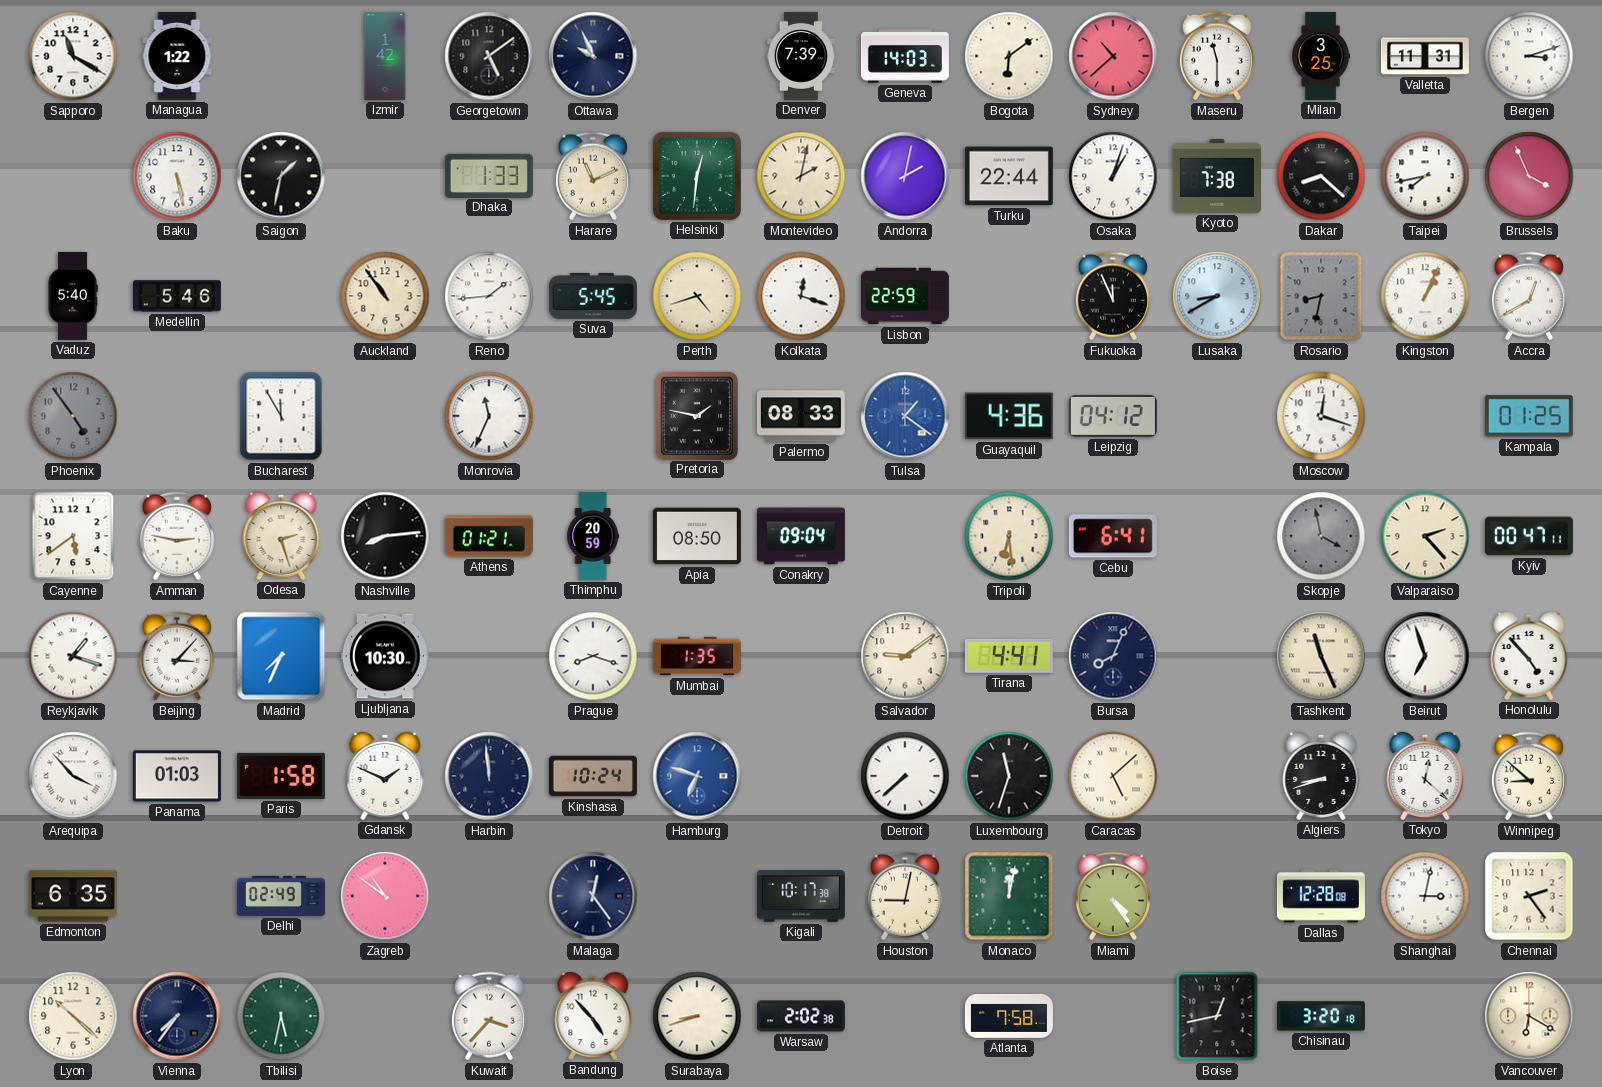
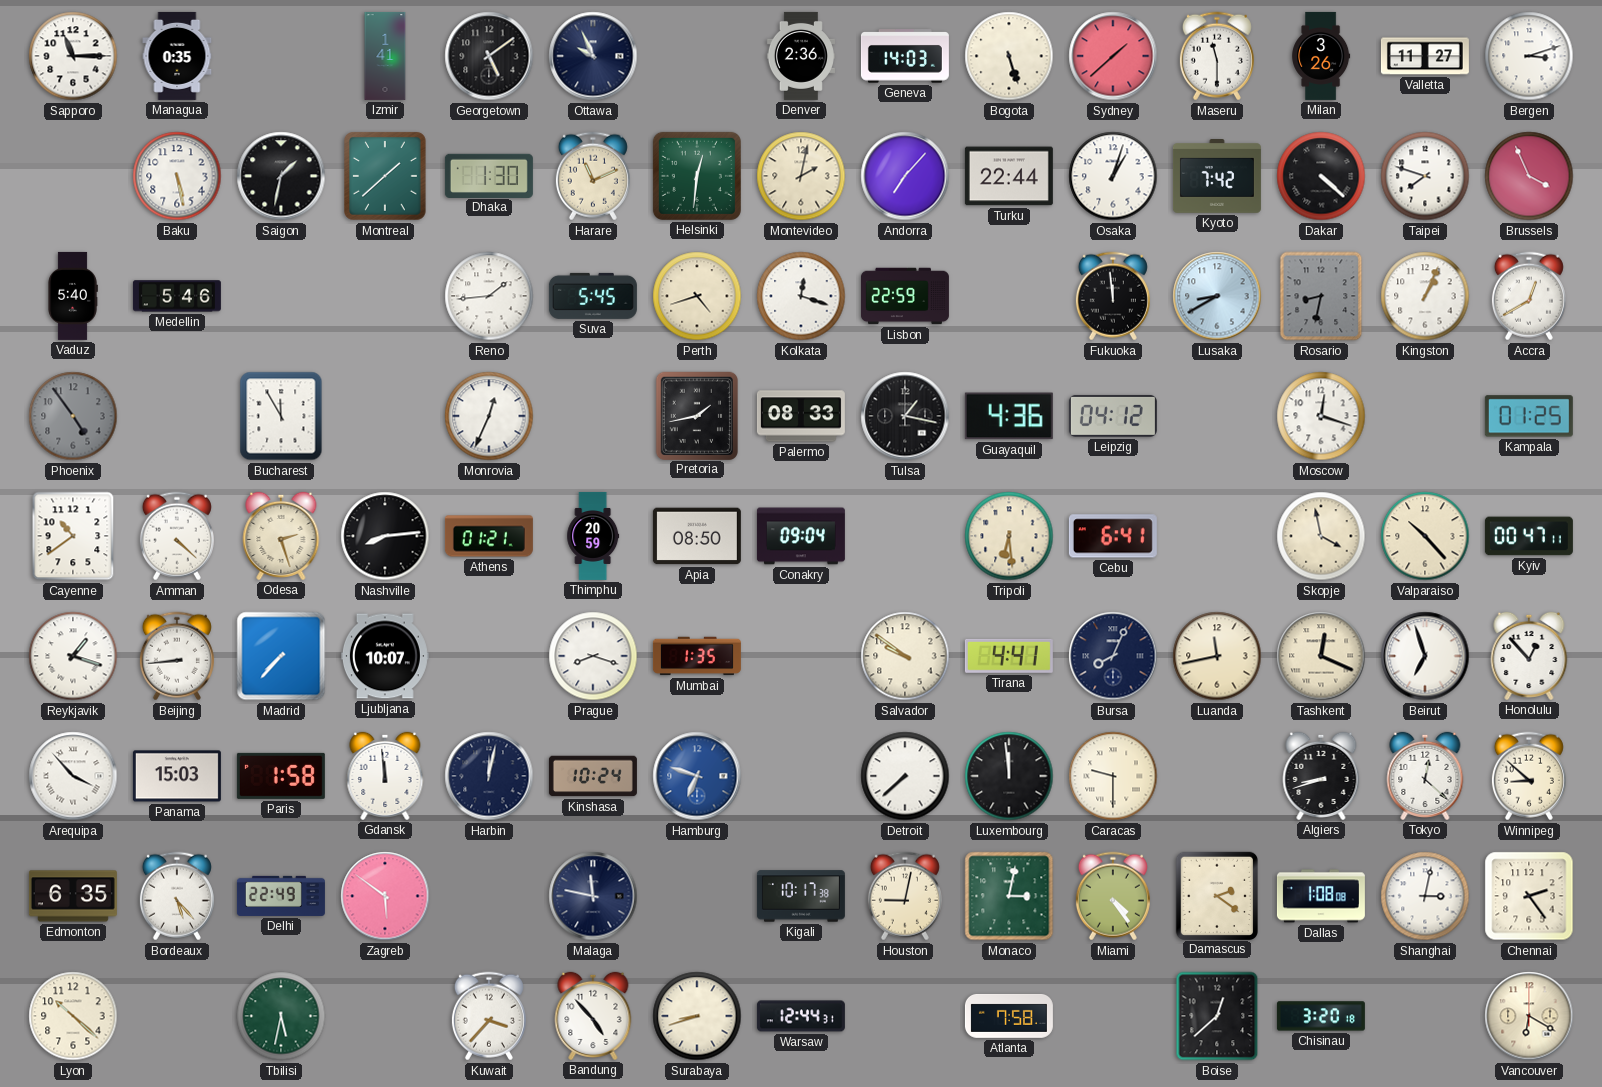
Sapporo: 11:20 -> 11:15
Managua: 1:22 -> 0:35
Izmir: 1:42 -> 1:41
Denver: 7:39 -> 2:36
Bogota: 6:09 -> 5:27
Sydney: 10:38 -> 1:38
Milan: 3:25 -> 3:26
Valletta: 11:31 -> 11:27
Montreal: none -> 1:38
Dhaka: 1:33 -> 1:30
Andorra: 2:02 -> 7:07
Kyoto: 7:38 -> 7:42
Dakar: 8:22 -> 4:22
Taipei: 7:43 -> 7:48
Auckland: 10:54 -> none
Fukuoka: 11:56 -> 11:59
Monrovia: 11:34 -> 12:34
Pretoria: 1:47 -> 1:43
Tulsa: 1:21 -> 1:17
Tulsa dial: blue -> black
Cayenne: 5:39 -> 10:39
Amman: 2:47 -> 4:22
Skopje dial: grey -> cream
Valparaiso: 2:23 -> 10:23
Beijing: 3:07 -> 8:44
Madrid: 7:34 -> 7:37
Ljubljana: 10:30 -> 10:07
Salvador: 9:09 -> 9:51
Luanda: none -> 11:43
Tashkent: 11:26 -> 12:19
Honolulu: 4:53 -> 12:53
Panama: 01:03 -> 15:03
Gdansk: 1:49 -> 11:59
Harbin: 11:59 -> 12:02
Luxembourg: 11:33 -> 11:59
Caracas: 5:08 -> 9:30
Bordeaux: none -> 5:23
Delhi: 02:49 -> 22:49
Zagreb: 10:51 -> 5:51
Malaga: 12:24 -> 11:47
Monaco: 12:02 -> 3:02
Damascus: none -> 2:21
Dallas: 12:28 -> 1:08
Vienna: 7:36 -> none
Warsaw: 2:02 -> 12:44
Boise: 12:43 -> 12:38
